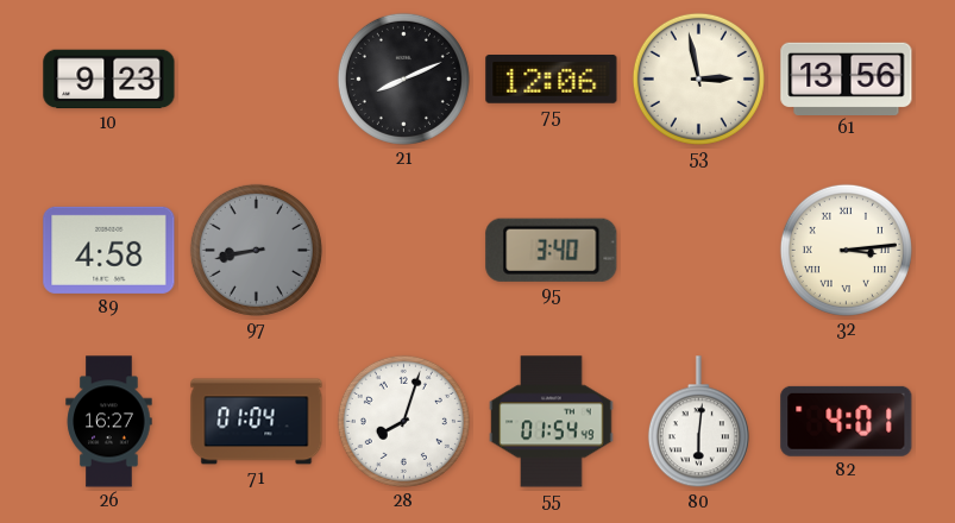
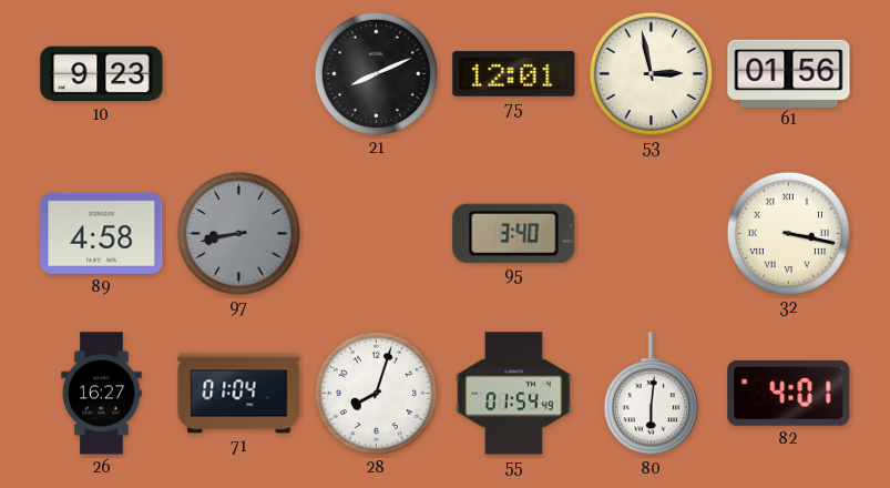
75: 12:06 -> 12:01
61: 13:56 -> 01:56
32: 3:14 -> 3:17
